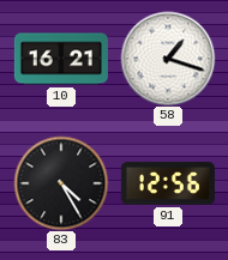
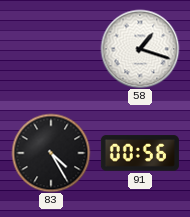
10: 16:21 -> none
91: 12:56 -> 00:56
